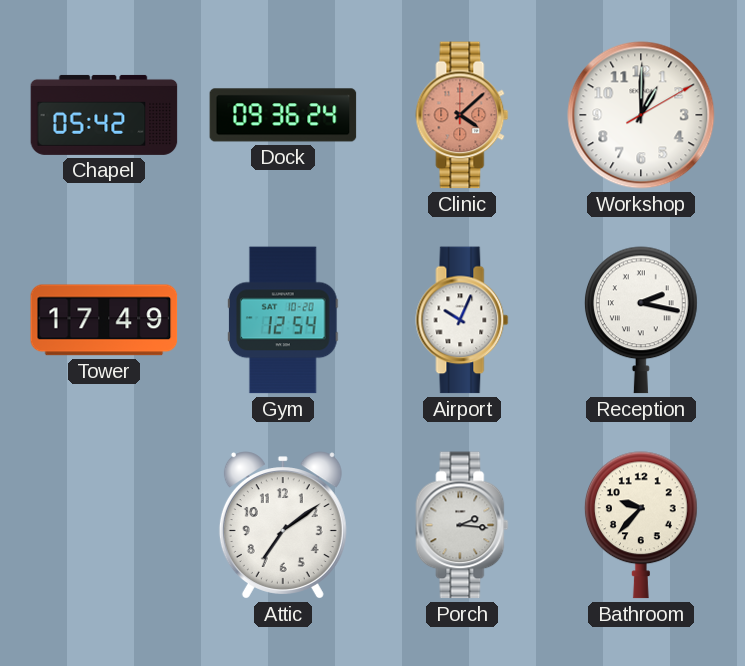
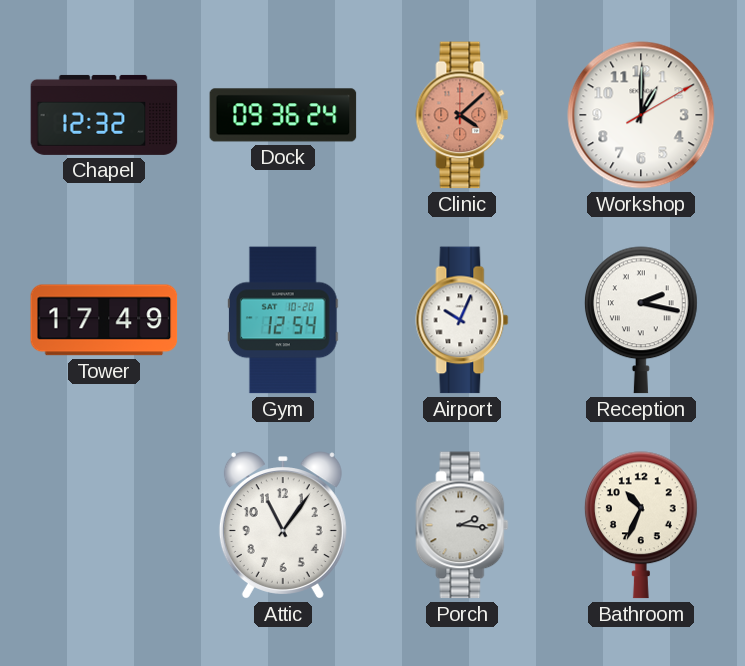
Chapel: 05:42 -> 12:32
Attic: 7:09 -> 11:06
Bathroom: 9:37 -> 10:34
